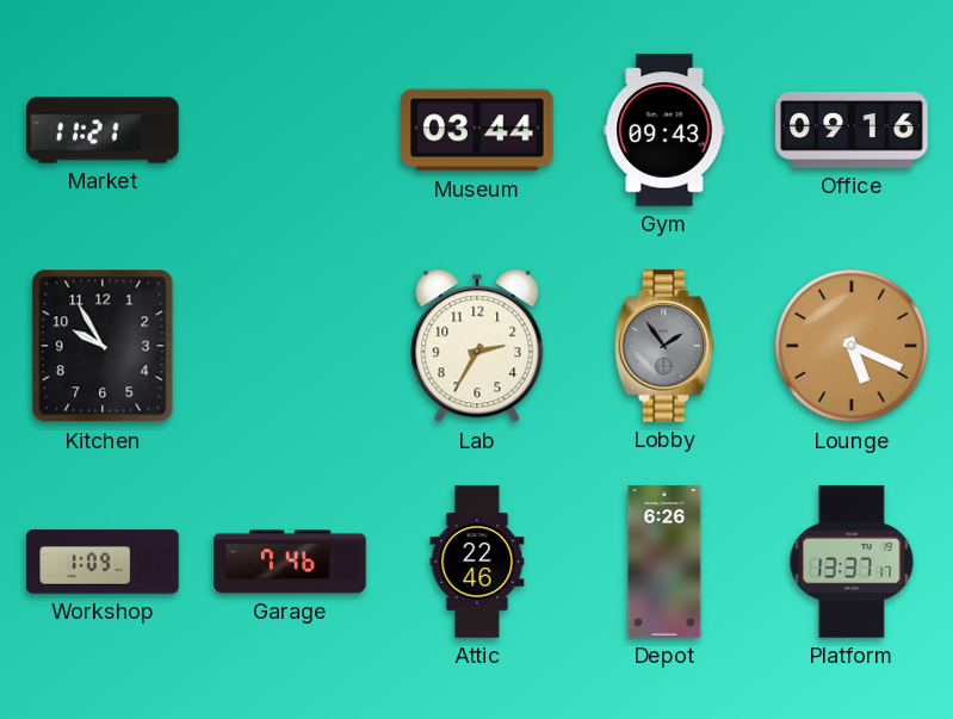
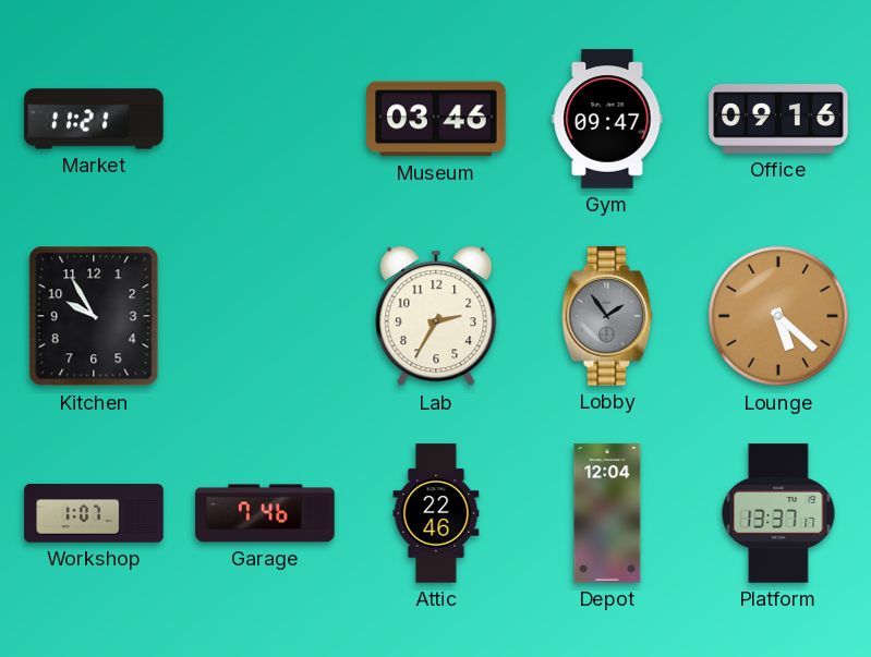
Museum: 03:44 -> 03:46
Gym: 09:43 -> 09:47
Lounge: 5:19 -> 5:22
Workshop: 1:09 -> 1:07
Depot: 6:26 -> 12:04
